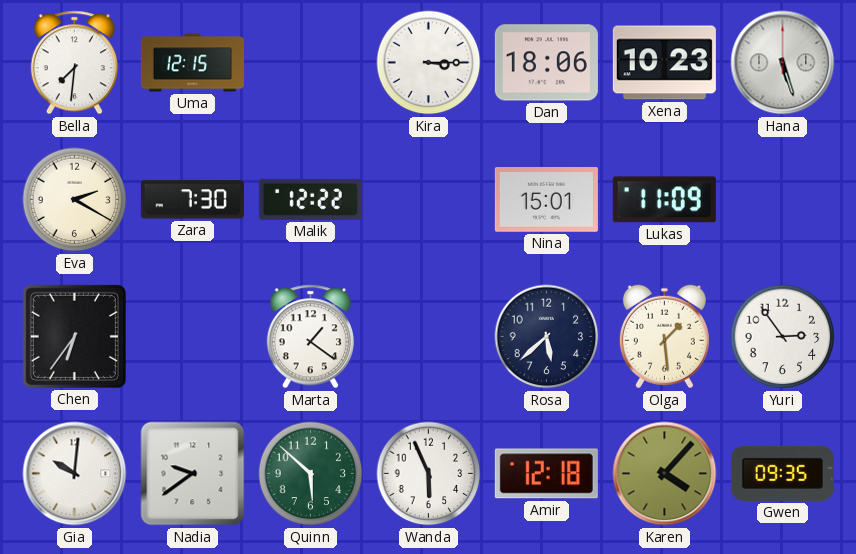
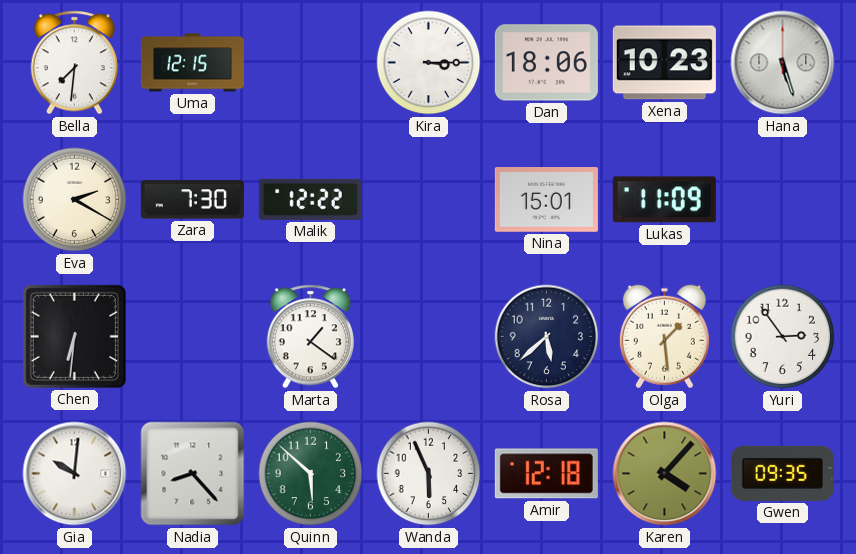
Chen: 6:36 -> 6:31
Nadia: 9:39 -> 8:23
